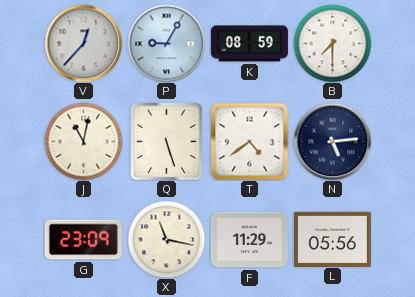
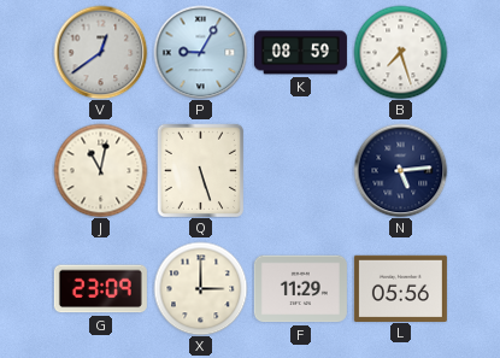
V: 12:37 -> 12:39
B: 7:30 -> 7:27
T: 4:39 -> none
X: 11:17 -> 3:00
